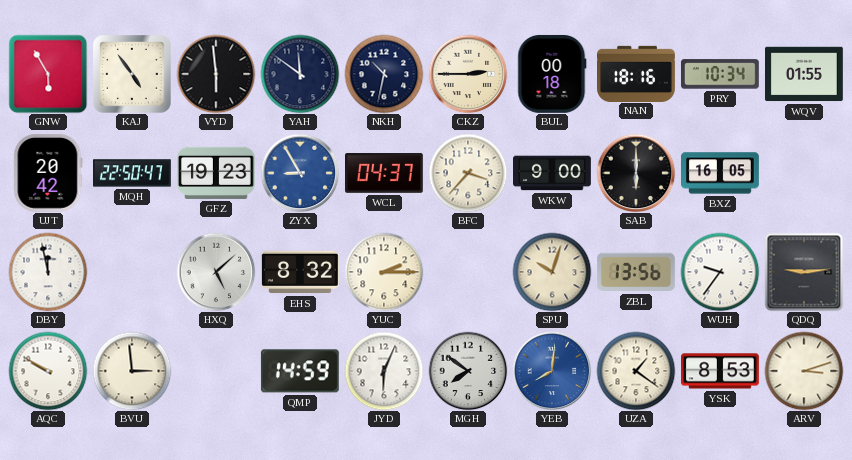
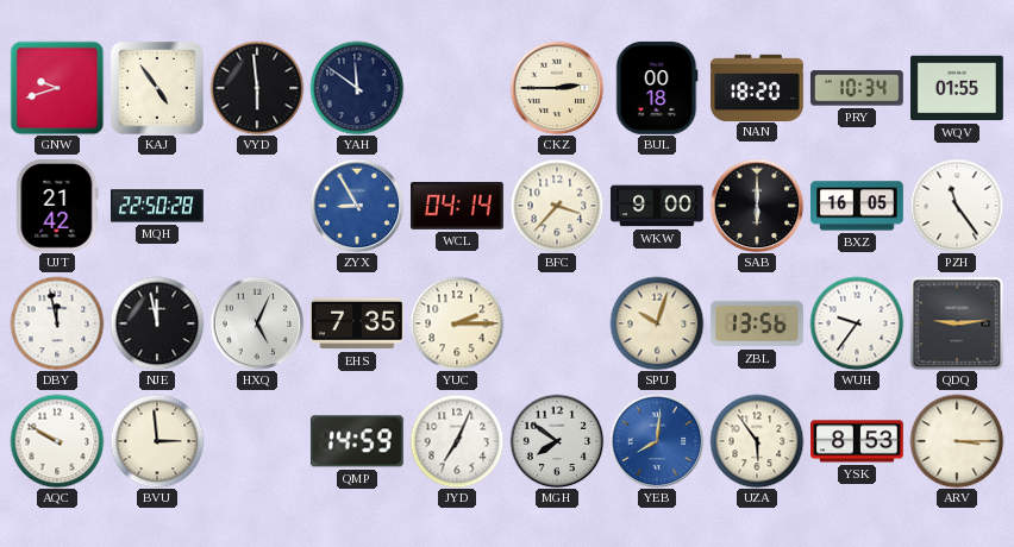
GNW: 5:55 -> 9:42
NKH: 10:32 -> none
NAN: 18:16 -> 18:20
UJT: 20:42 -> 21:42
MQH: 22:50:47 -> 22:50:28
GFZ: 19:23 -> none
WCL: 04:37 -> 04:14
PZH: none -> 11:24
NJE: none -> 11:58
HXQ: 5:08 -> 5:04
EHS: 8:32 -> 7:35
JYD: 6:04 -> 7:04
UZA: 1:21 -> 5:54
ARV: 3:12 -> 3:15
